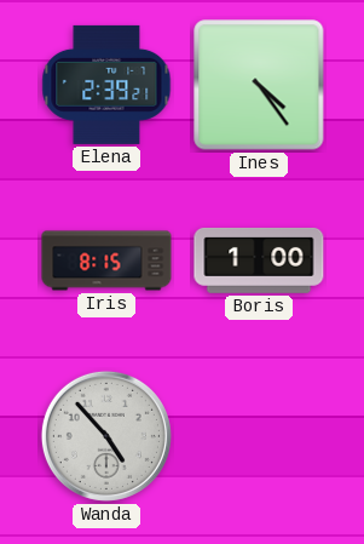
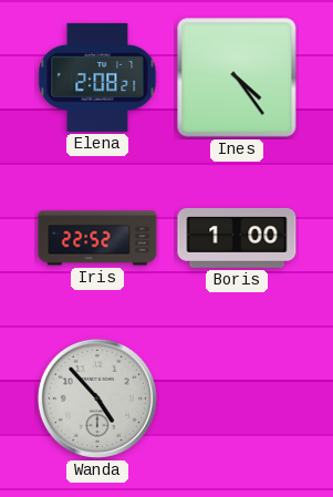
Elena: 2:39 -> 2:08
Iris: 8:15 -> 22:52
